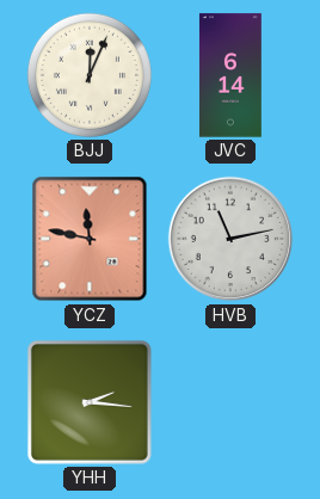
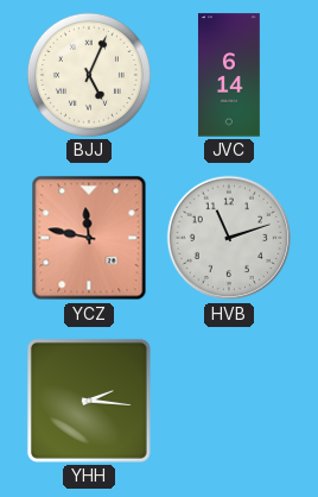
BJJ: 12:04 -> 5:04
HVB: 11:13 -> 11:12
